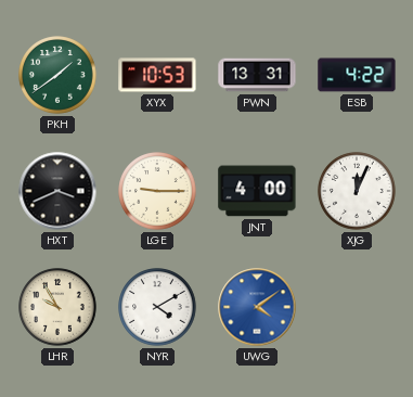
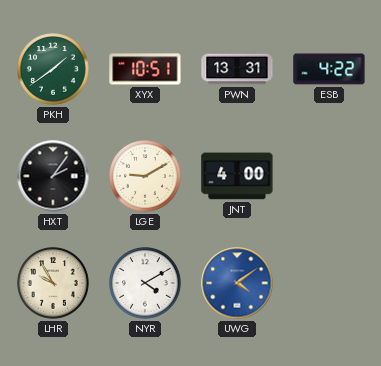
XYX: 10:53 -> 10:51
HXT: 3:41 -> 2:06
LGE: 9:15 -> 9:10
XJG: 12:04 -> none
